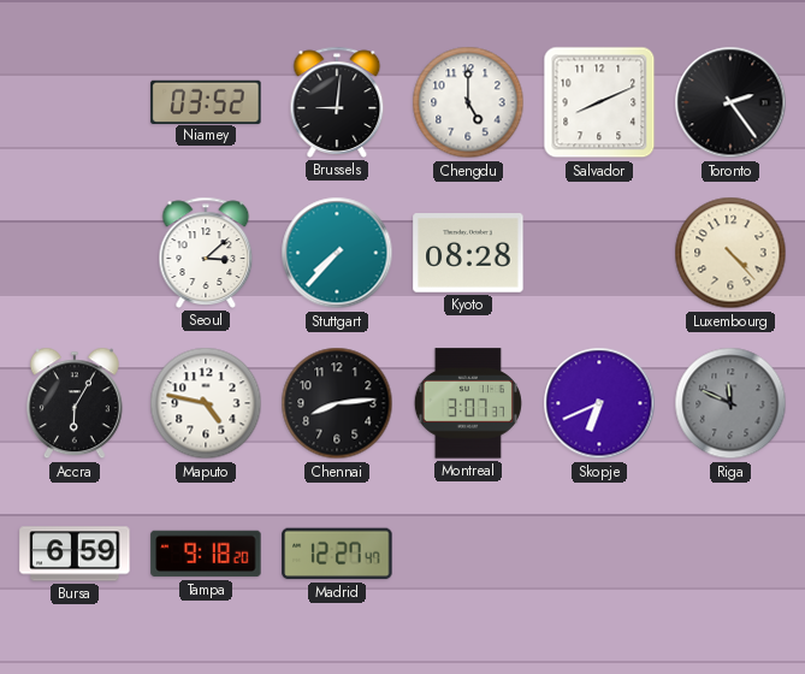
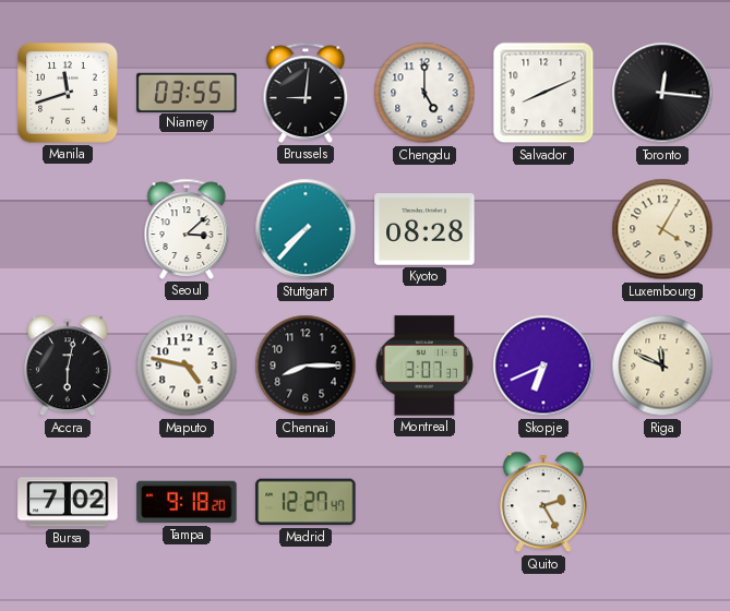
Manila: none -> 11:42
Niamey: 03:52 -> 03:55
Toronto: 2:24 -> 12:16
Luxembourg: 4:23 -> 4:05
Accra: 6:05 -> 6:02
Chennai: 8:14 -> 8:15
Riga dial: grey -> cream
Bursa: 6:59 -> 7:02
Quito: none -> 2:25
